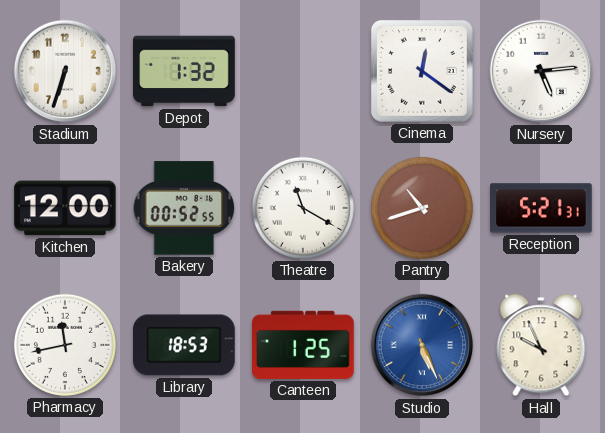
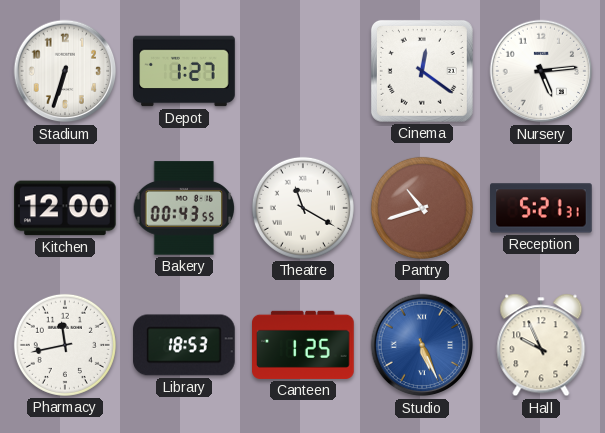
Depot: 1:32 -> 1:27
Bakery: 00:52 -> 00:43
